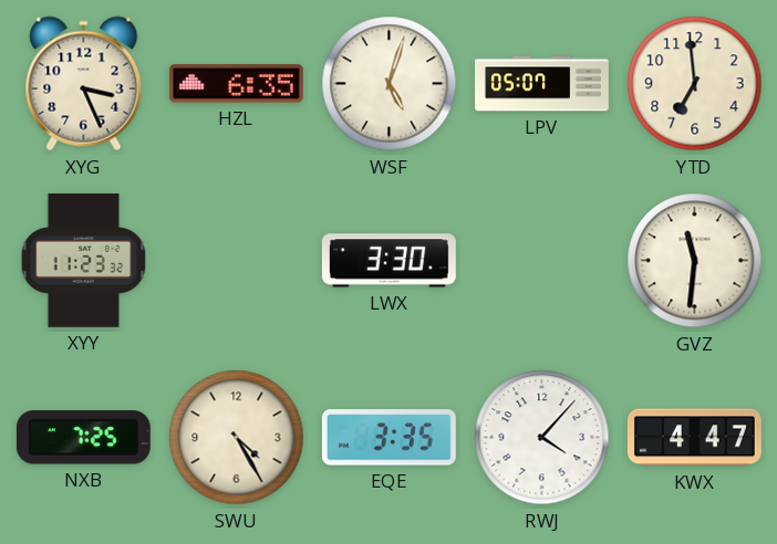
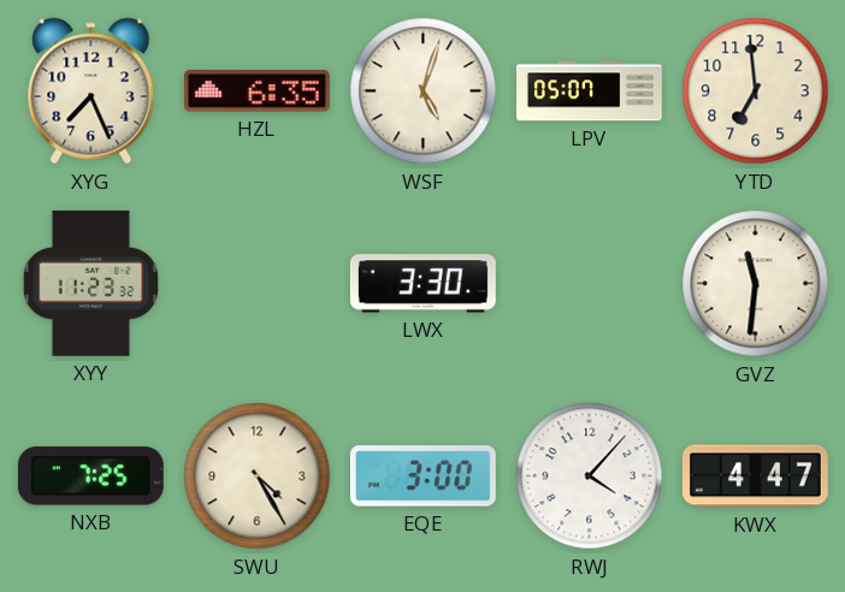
XYG: 3:26 -> 7:26
EQE: 3:35 -> 3:00
